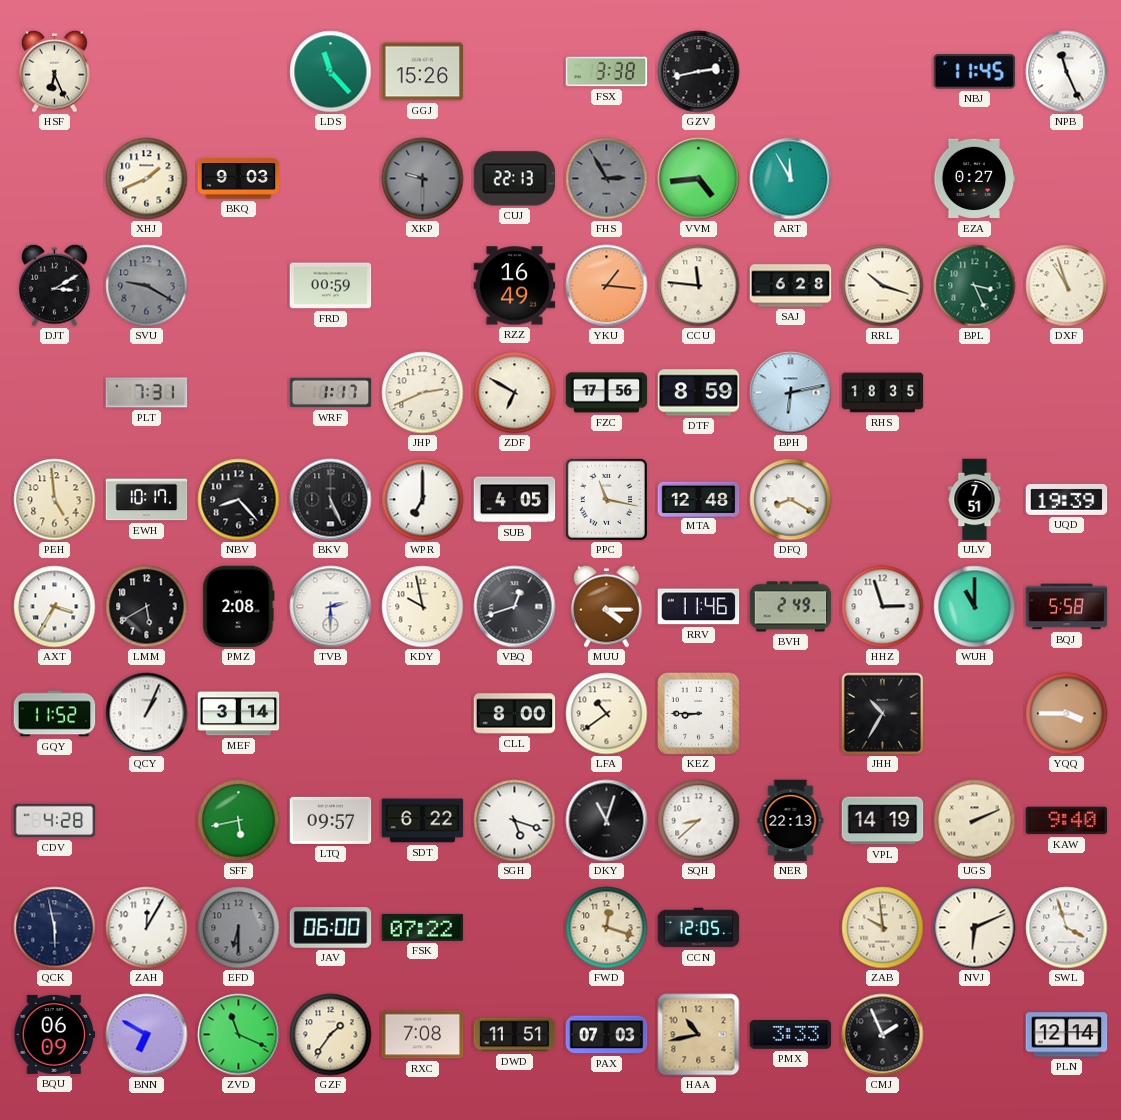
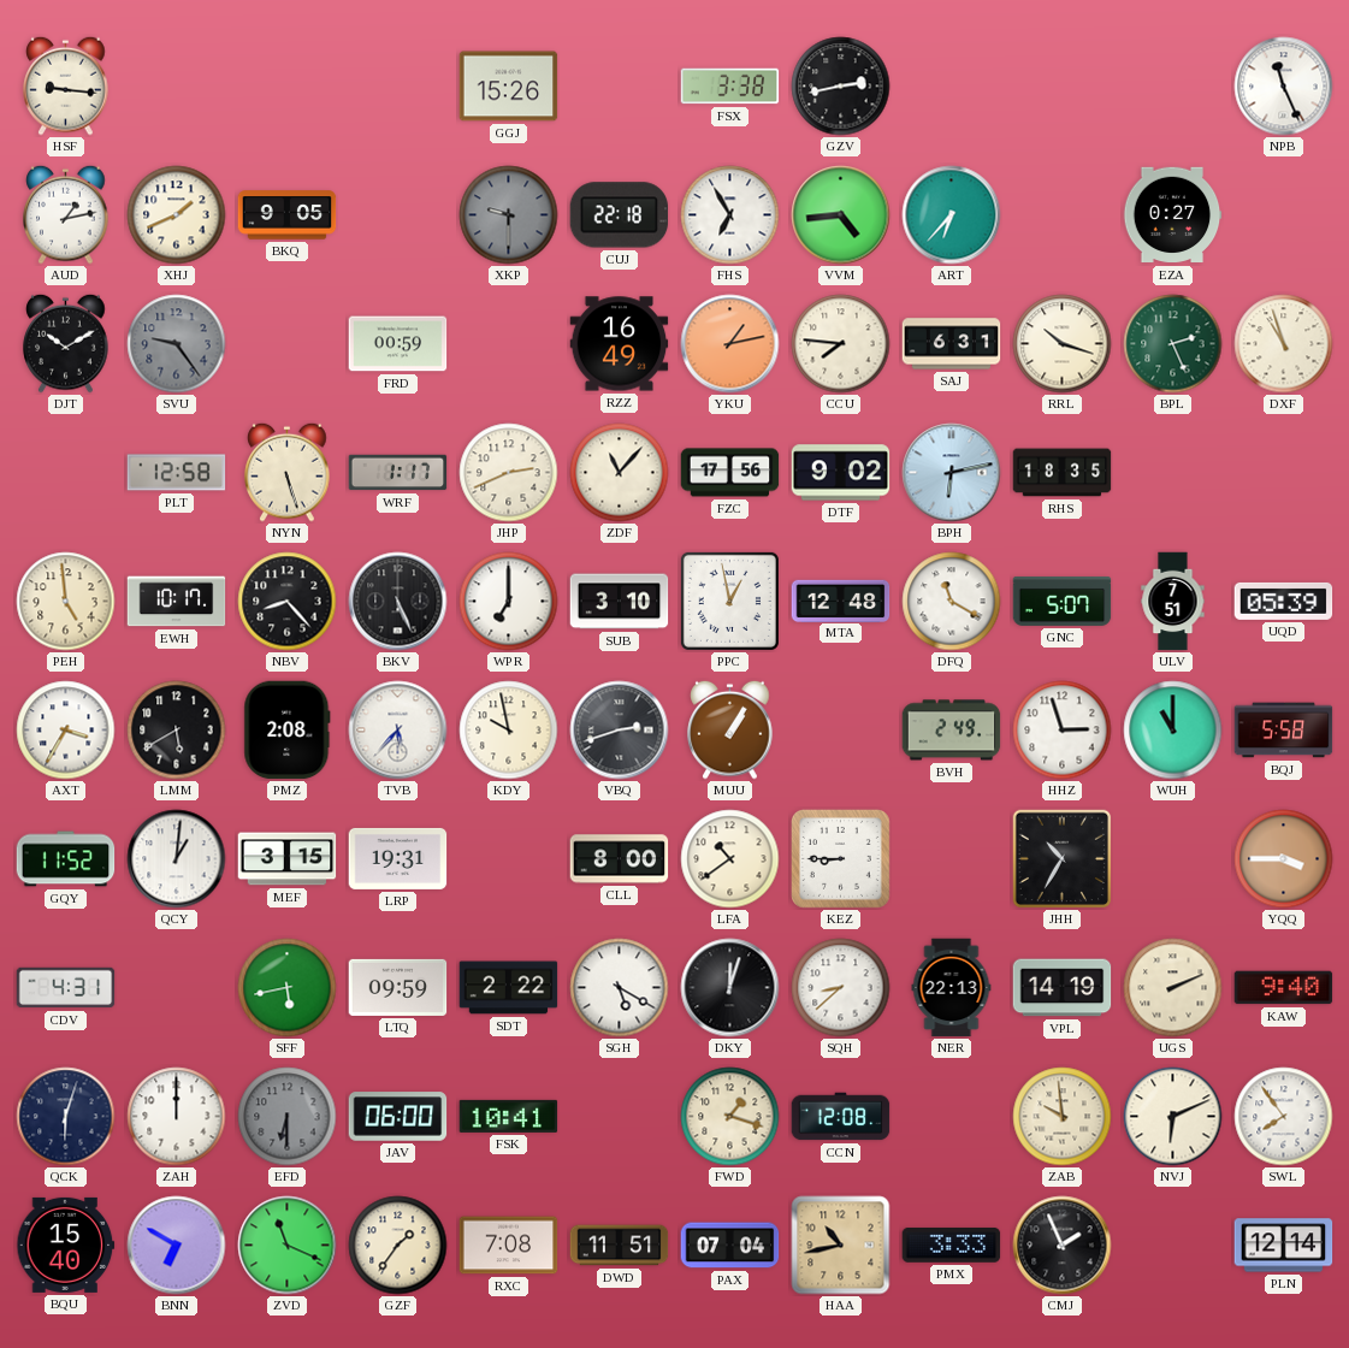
HSF: 6:26 -> 9:16
LDS: 11:23 -> none
NBJ: 11:45 -> none
AUD: none -> 1:13
BKQ: 9:03 -> 9:05
CUJ: 22:13 -> 22:18
FHS: 2:55 -> 6:55
FHS dial: grey -> white
ART: 11:55 -> 6:37
DJT: 3:10 -> 10:10
SVU: 9:20 -> 9:24
YKU: 1:16 -> 1:13
CCU: 11:46 -> 7:46
SAJ: 6:28 -> 6:31
BPL: 3:26 -> 2:26
PLT: 7:31 -> 12:58
NYN: none -> 5:27
ZDF: 6:50 -> 11:07
DTF: 8:59 -> 9:02
SUB: 4:05 -> 3:10
PPC: 11:17 -> 12:58
DFQ: 8:20 -> 11:20
GNC: none -> 5:07
UQD: 19:39 -> 05:39
TVB: 2:30 -> 5:37
VBQ: 12:42 -> 2:42
MUU: 4:15 -> 1:05
RRV: 11:46 -> none
QCY: 1:04 -> 1:01
MEF: 3:14 -> 3:15
LRP: none -> 19:31
CDV: 4:28 -> 4:31
LTQ: 09:57 -> 09:59
SDT: 6:22 -> 2:22
SGH: 5:18 -> 5:20
DKY: 11:03 -> 12:03
QCK: 5:58 -> 6:03
ZAH: 12:05 -> 12:00
FSK: 07:22 -> 10:41
FWD: 12:18 -> 1:18
CCN: 12:05 -> 12:08
SWL: 3:57 -> 7:54
BQU: 06:09 -> 15:40
PAX: 07:03 -> 07:04
